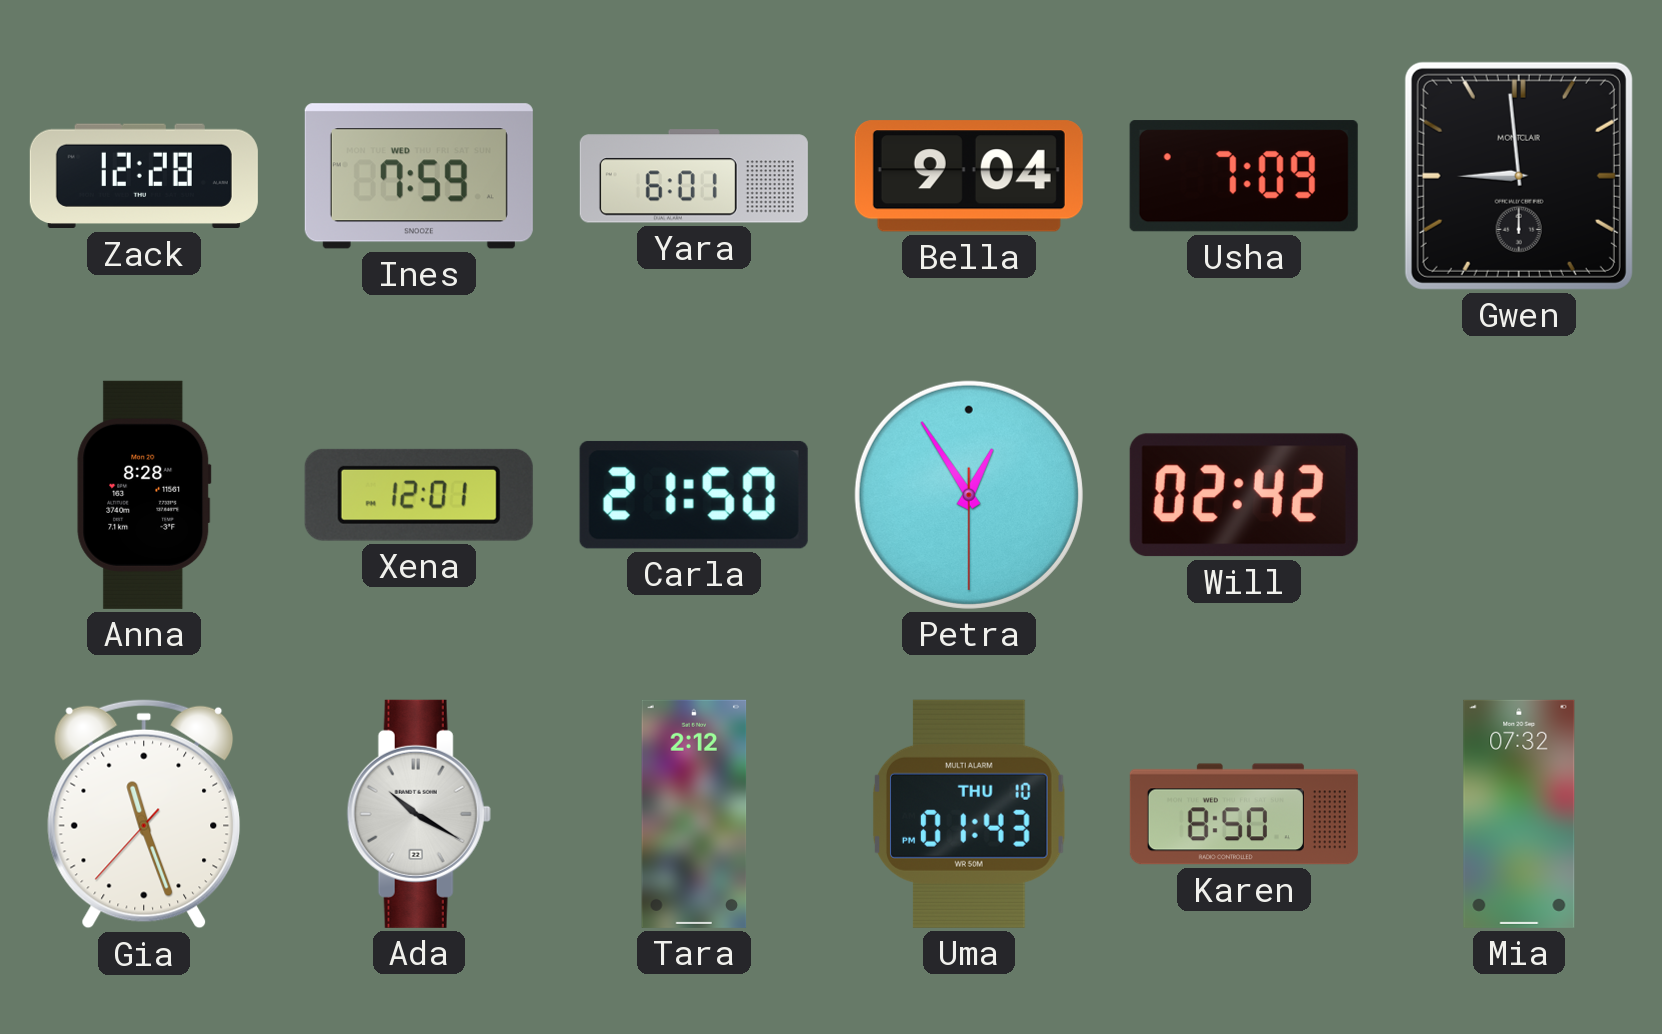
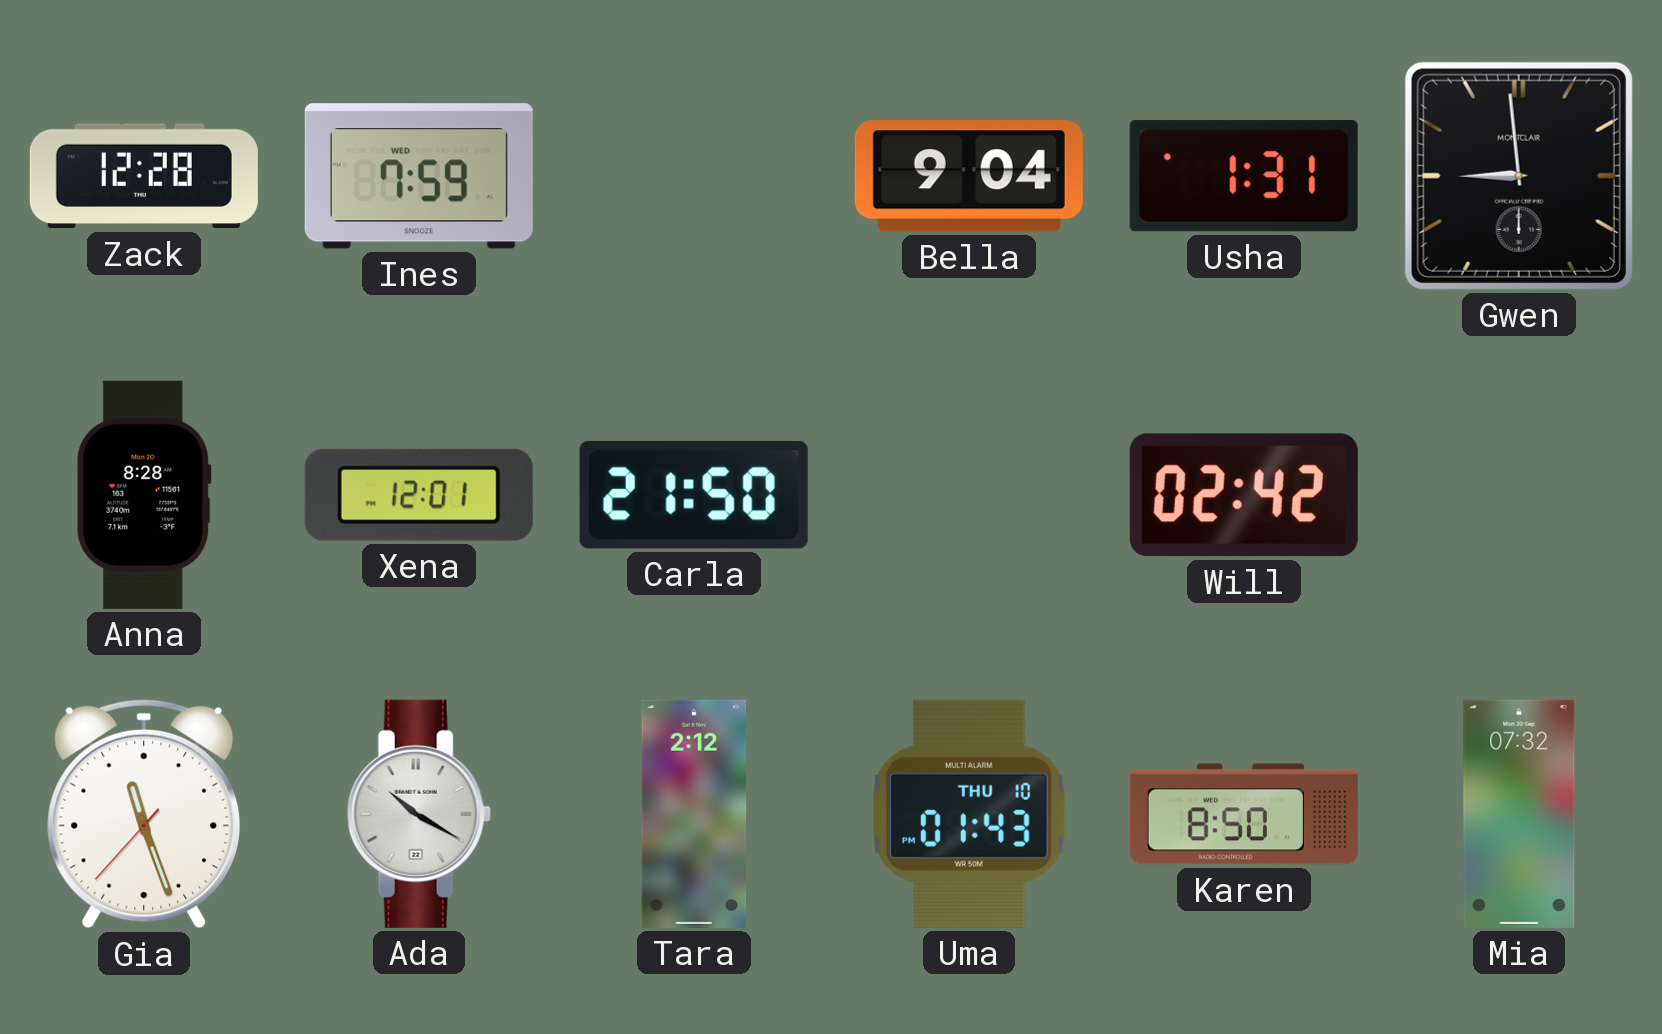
Yara: 6:01 -> none
Usha: 7:09 -> 1:31
Petra: 12:54 -> none
